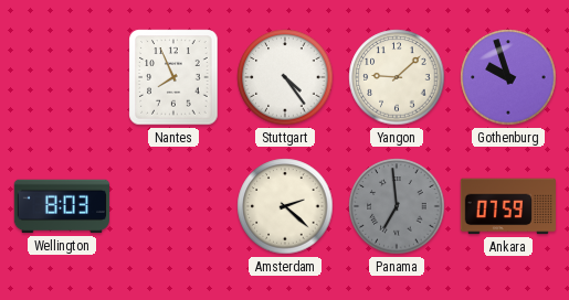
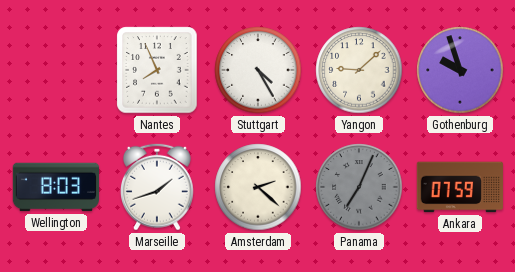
Stuttgart: 4:24 -> 4:25
Marseille: none -> 1:42
Panama: 6:59 -> 7:04
